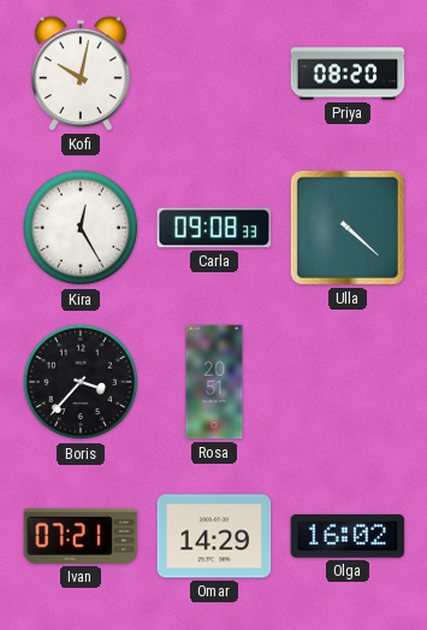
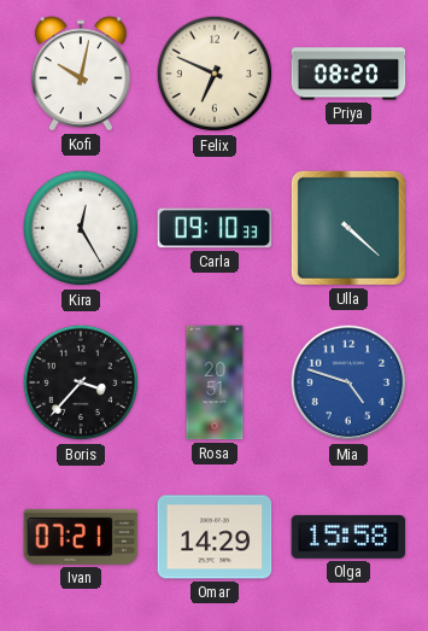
Felix: none -> 6:49
Carla: 09:08 -> 09:10
Mia: none -> 4:48
Olga: 16:02 -> 15:58
